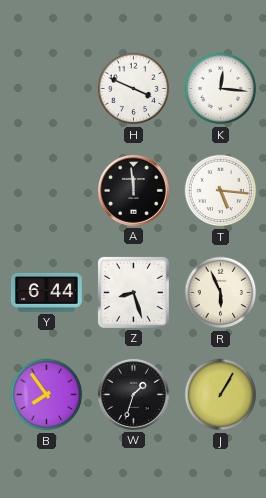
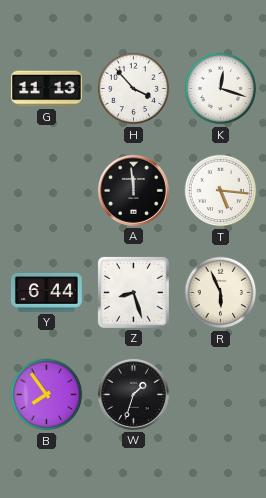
G: none -> 11:13
H: 3:49 -> 3:53
K: 12:16 -> 12:18
J: 1:05 -> none
